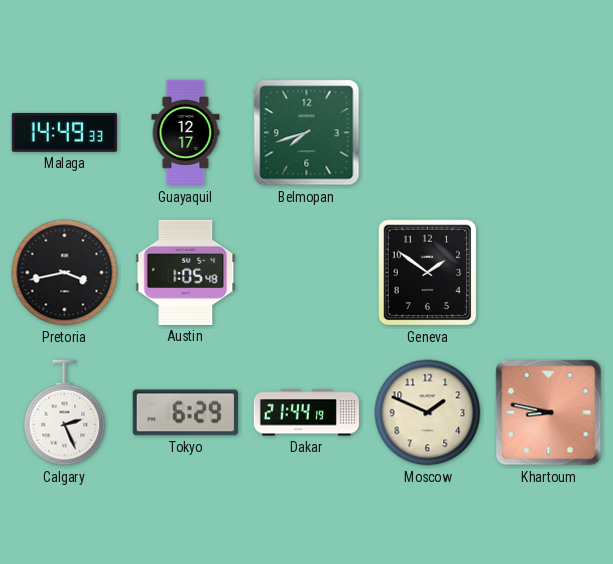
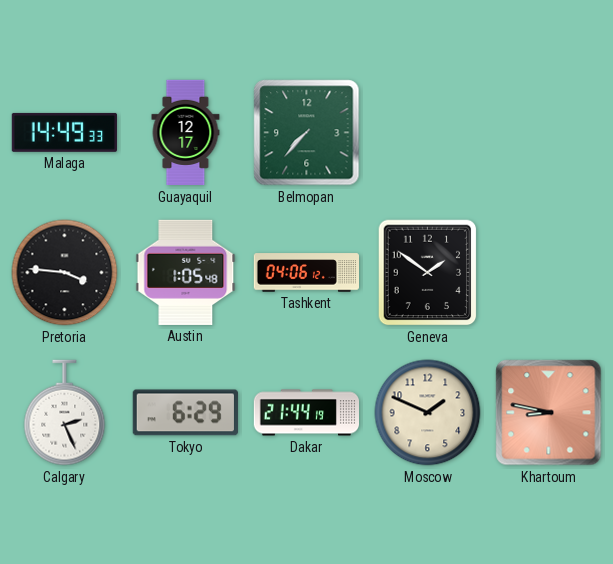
Belmopan: 7:42 -> 7:37
Pretoria: 3:43 -> 3:46
Tashkent: none -> 04:06
